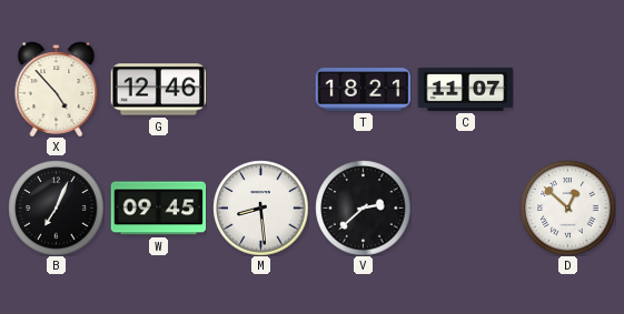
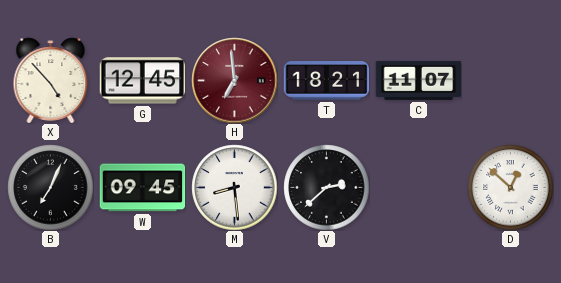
G: 12:46 -> 12:45
H: none -> 6:59
